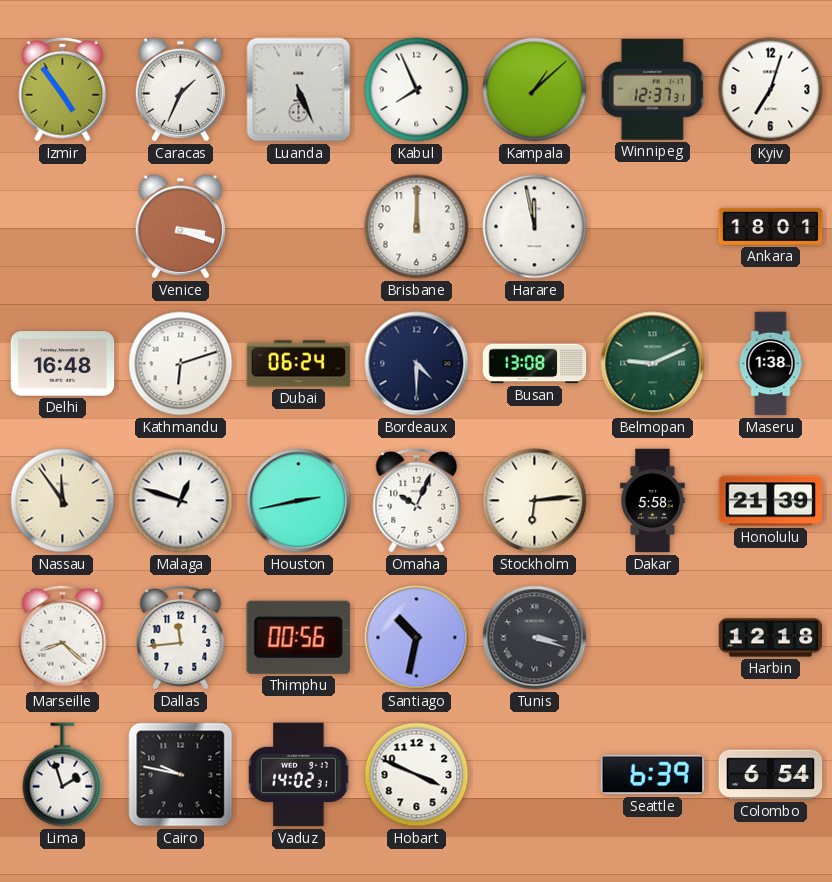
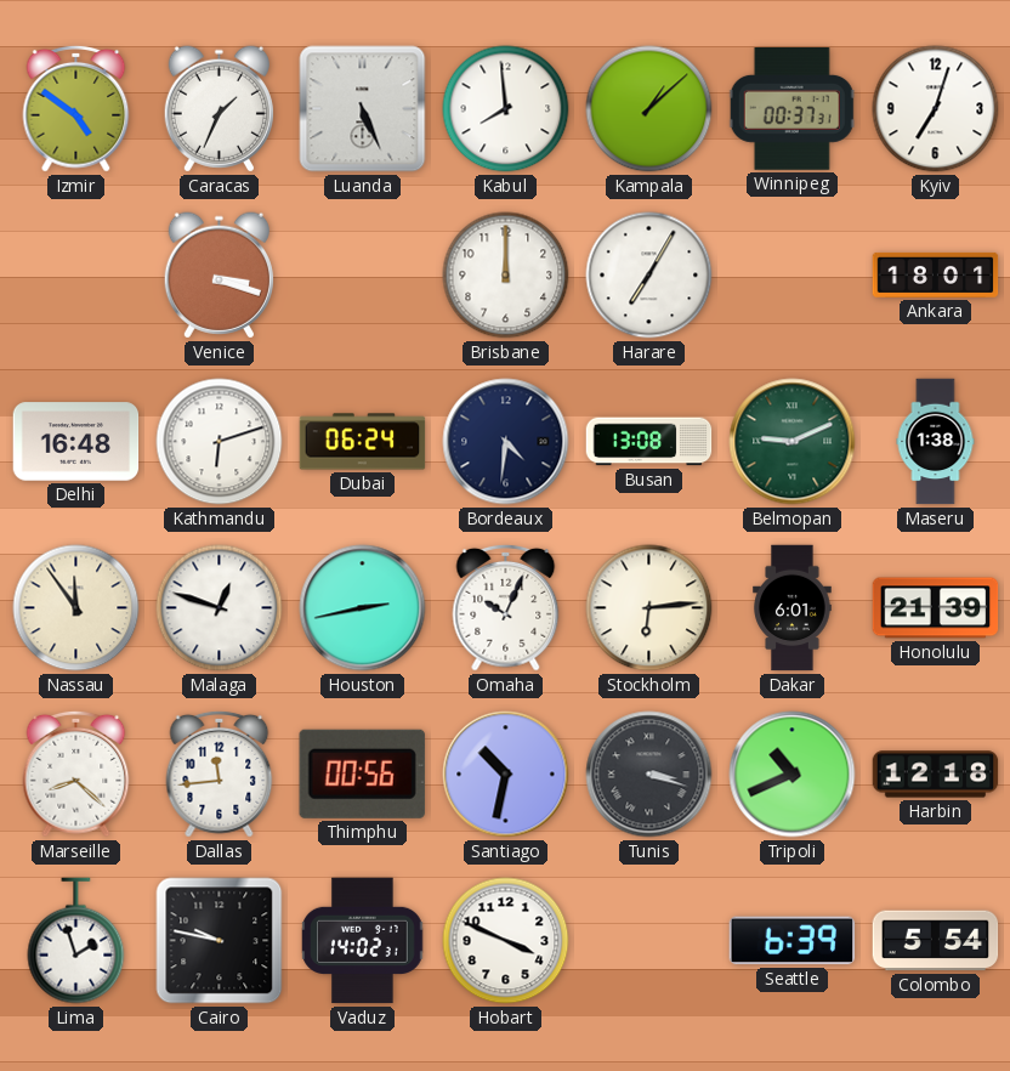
Izmir: 4:54 -> 4:51
Kabul: 7:56 -> 7:59
Winnipeg: 12:37 -> 00:37
Harare: 11:58 -> 7:05
Bordeaux: 4:30 -> 4:31
Dakar: 5:58 -> 6:01
Tripoli: none -> 10:41
Colombo: 6:54 -> 5:54
